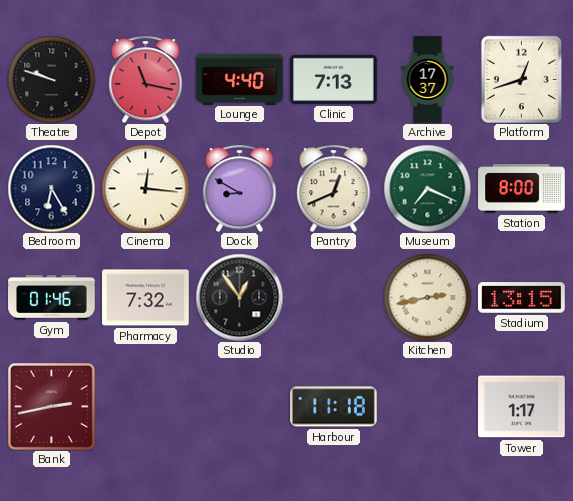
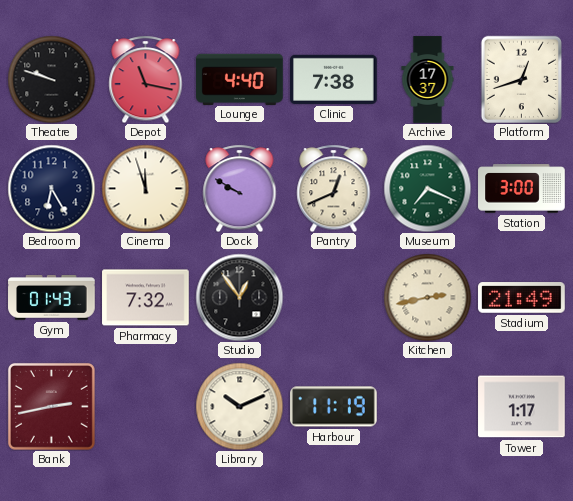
Clinic: 7:13 -> 7:38
Cinema: 12:16 -> 11:57
Dock: 8:50 -> 9:50
Station: 8:00 -> 3:00
Gym: 01:46 -> 01:43
Stadium: 13:15 -> 21:49
Library: none -> 10:11
Harbour: 11:18 -> 11:19
